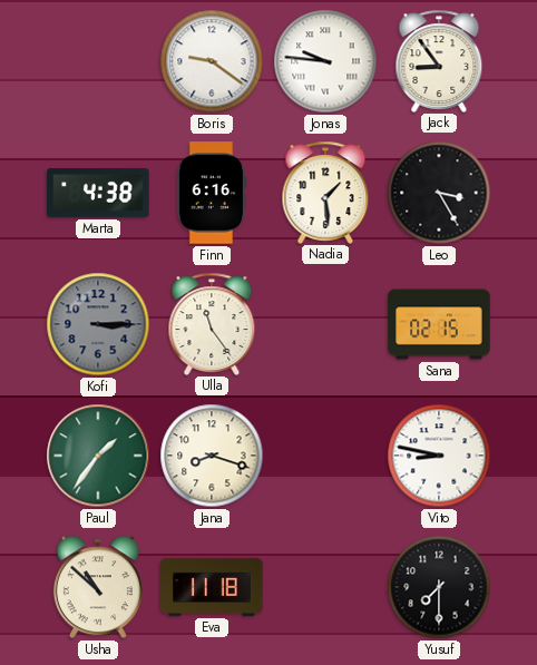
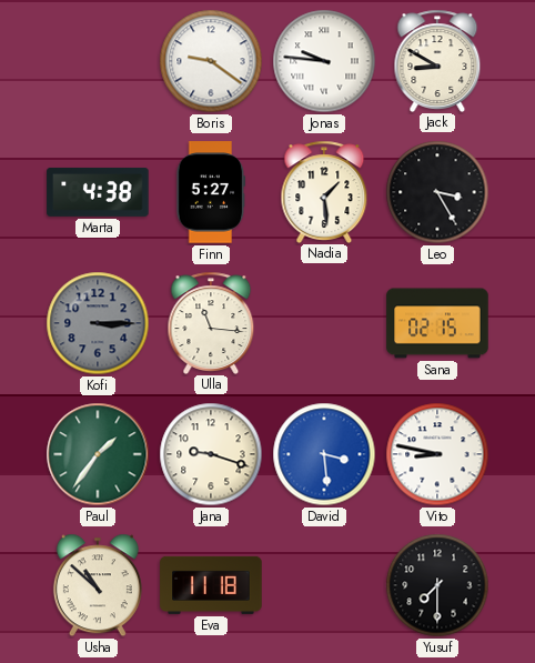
Jack: 8:54 -> 8:50
Finn: 6:16 -> 5:27
Ulla: 11:24 -> 11:16
Jana: 8:18 -> 9:18
David: none -> 3:29
